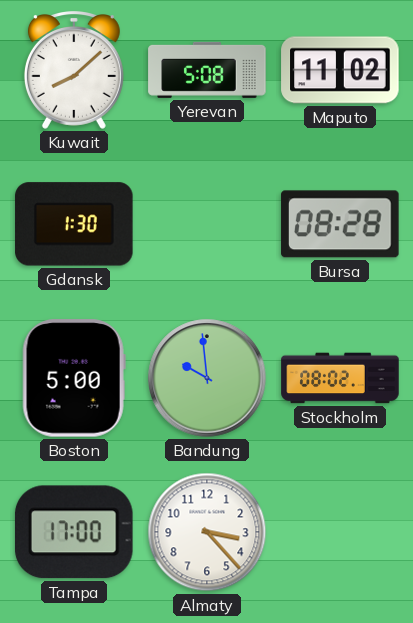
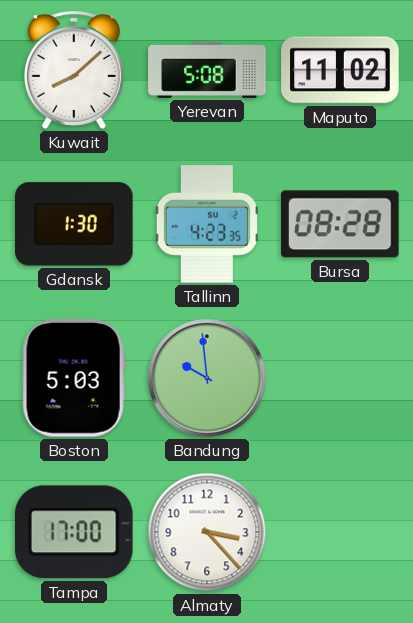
Tallinn: none -> 4:23
Boston: 5:00 -> 5:03
Stockholm: 08:02 -> none
